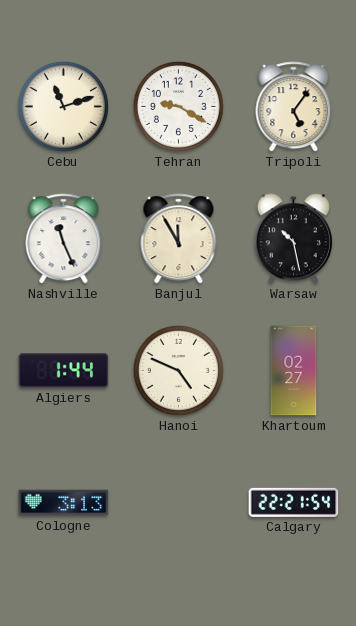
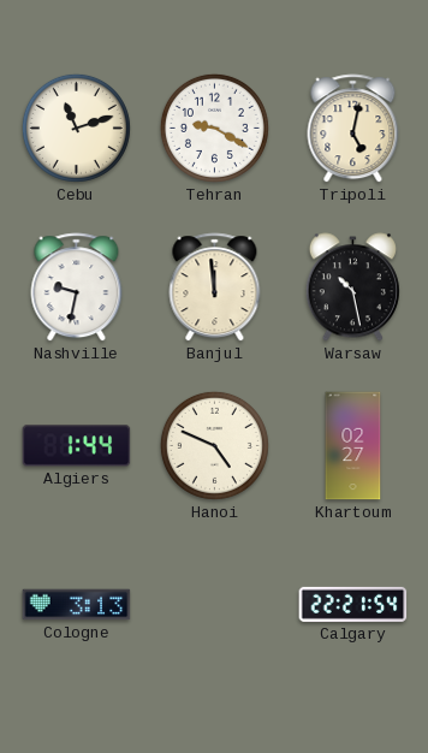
Tripoli: 5:06 -> 5:02
Nashville: 11:26 -> 9:32
Banjul: 11:55 -> 11:59
